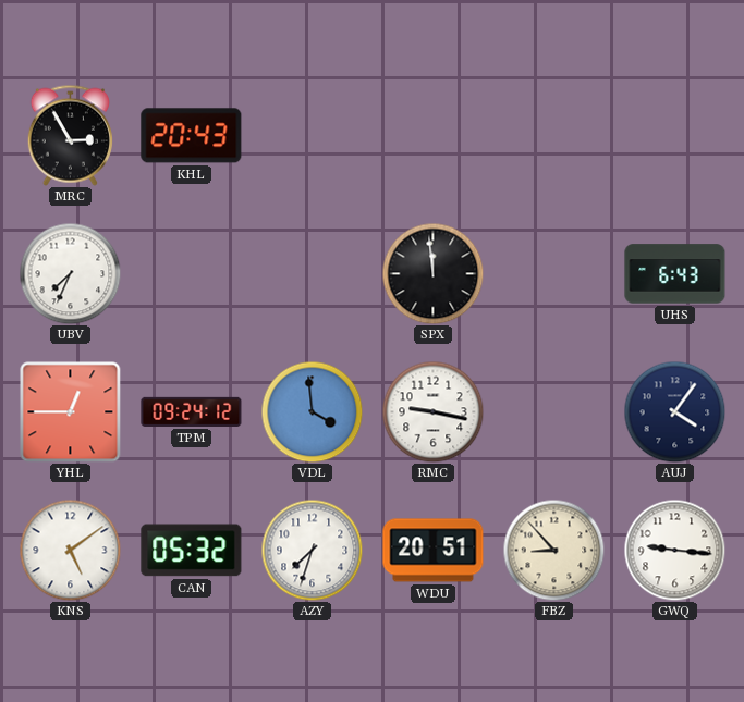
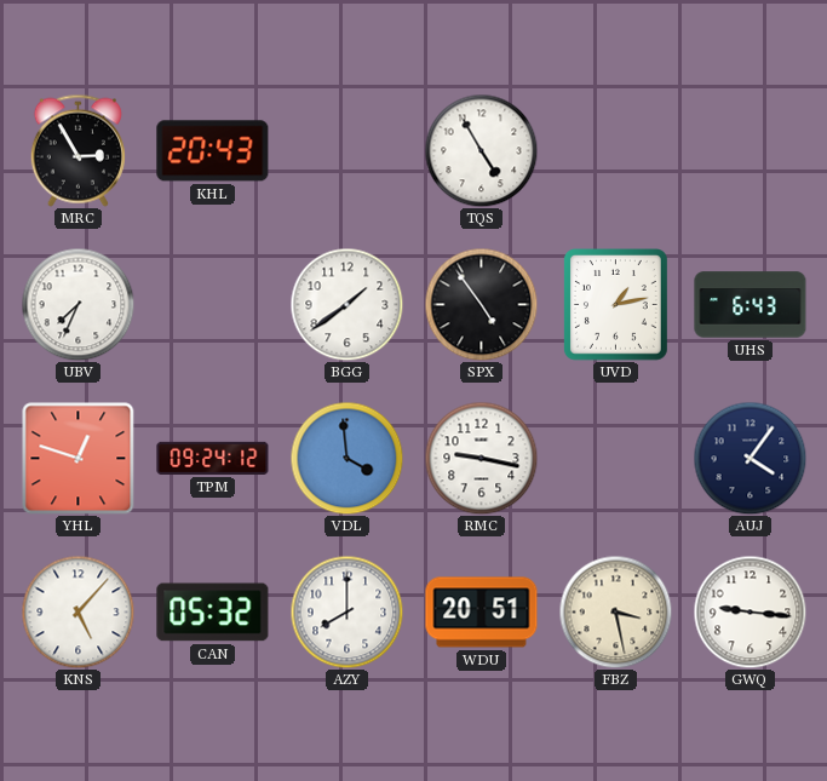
TQS: none -> 4:55
BGG: none -> 1:39
SPX: 11:59 -> 4:54
UVD: none -> 1:13
YHL: 12:45 -> 12:48
KNS: 5:09 -> 5:07
AZY: 7:33 -> 8:00
FBZ: 8:53 -> 3:28
